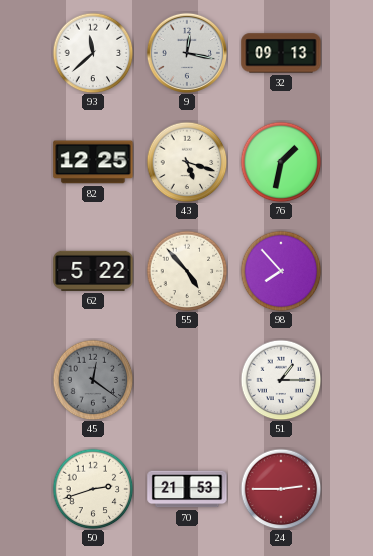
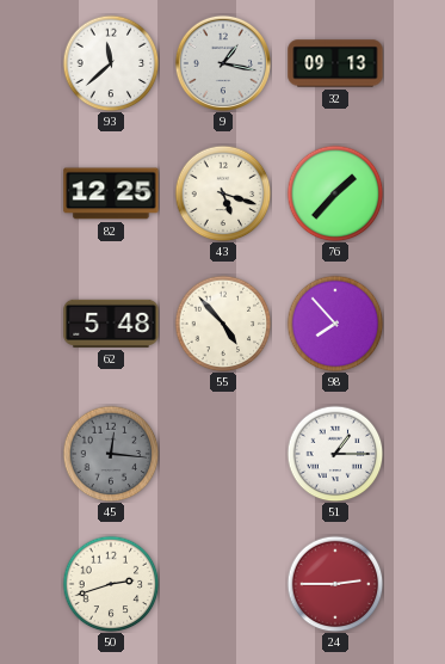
9: 12:17 -> 1:17
76: 1:32 -> 1:37
62: 5:22 -> 5:48
45: 12:21 -> 12:16
70: 21:53 -> none
